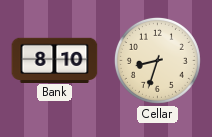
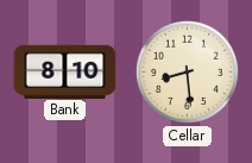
Cellar: 8:33 -> 8:29
